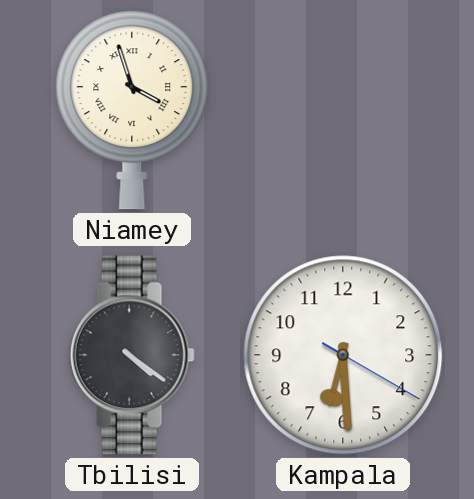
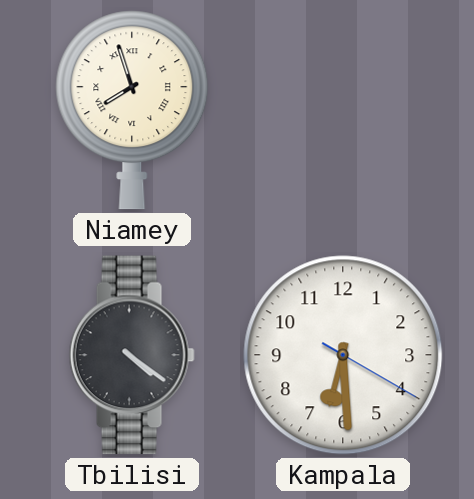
Niamey: 3:57 -> 7:57
